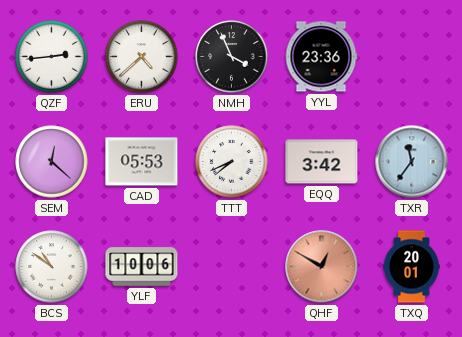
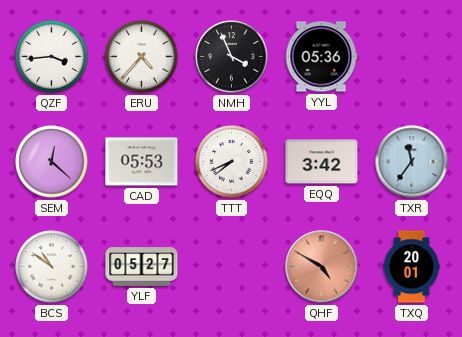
QZF: 2:44 -> 3:44
ERU: 4:38 -> 4:37
YYL: 23:36 -> 05:36
YLF: 10:06 -> 05:27
QHF: 12:50 -> 4:50
